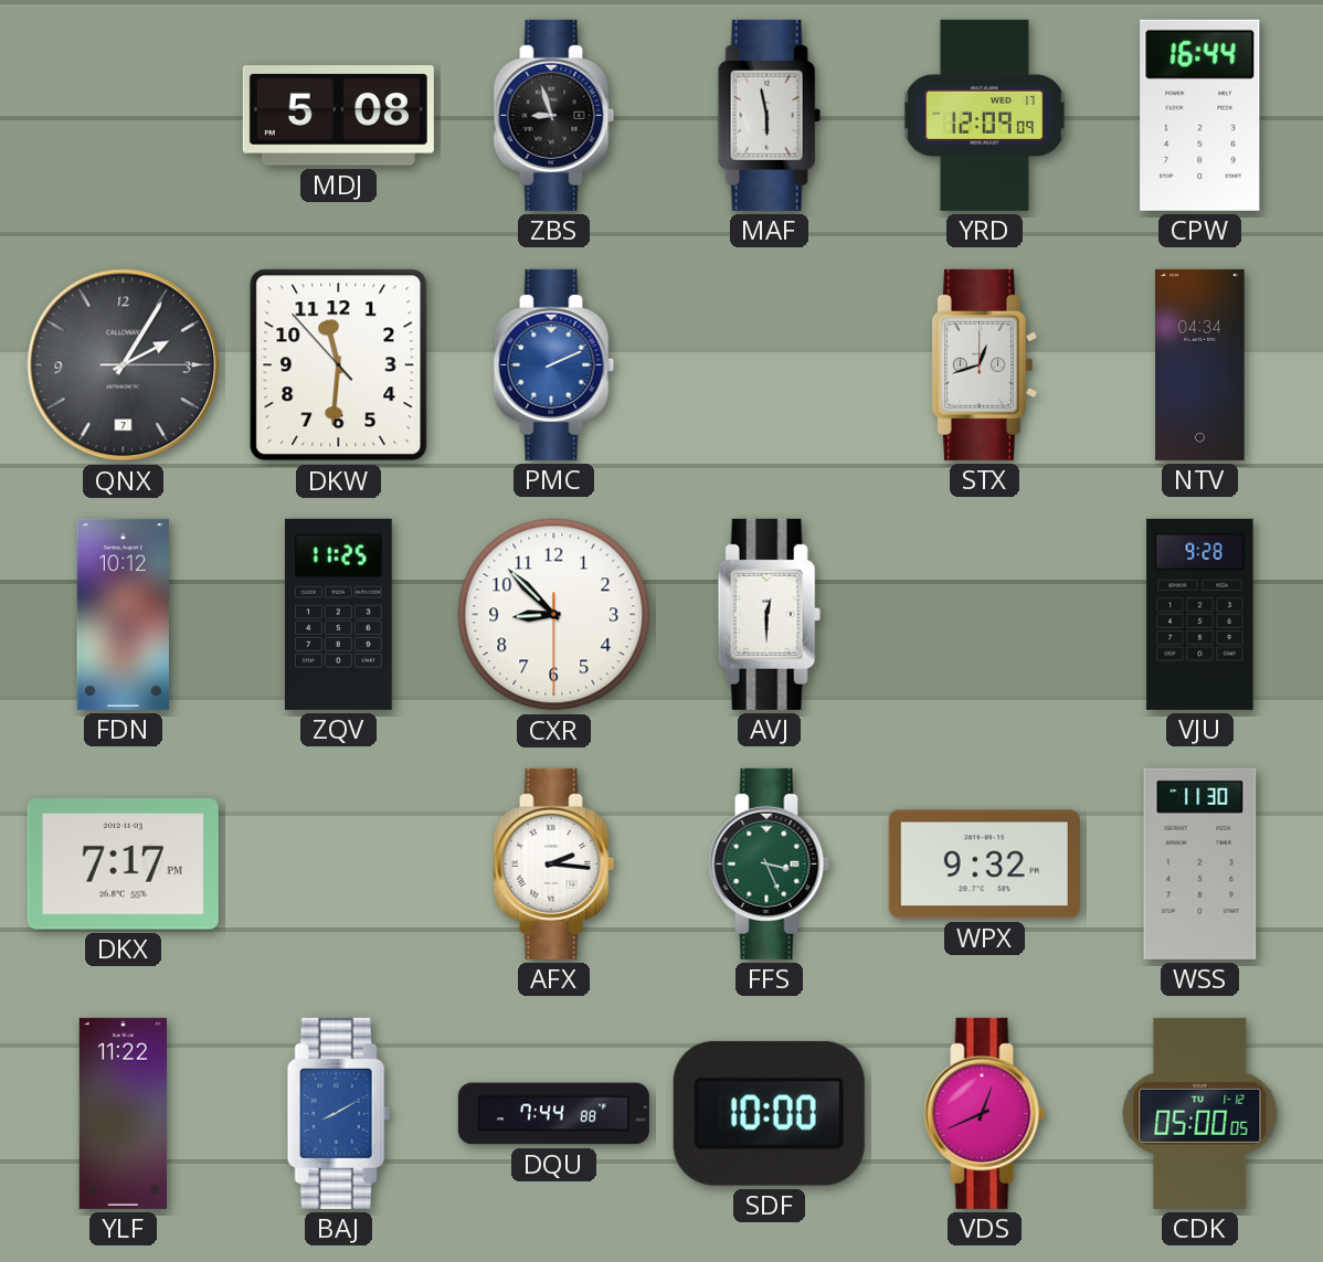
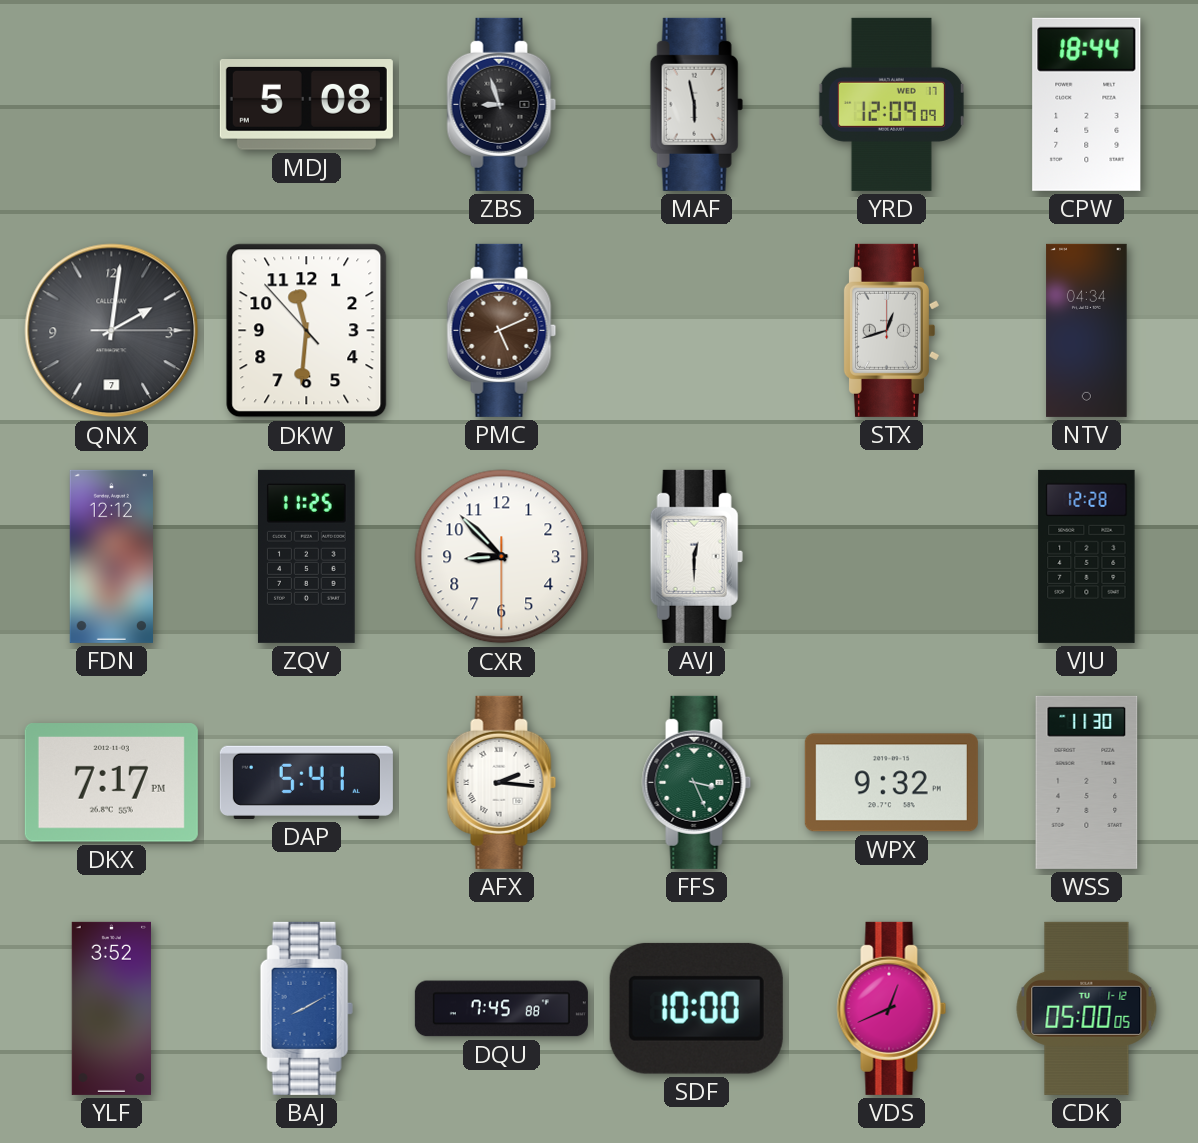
CPW: 16:44 -> 18:44
QNX: 2:05 -> 2:01
PMC: 2:11 -> 5:11
PMC dial: blue -> brown
FDN: 10:12 -> 12:12
VJU: 9:28 -> 12:28
DAP: none -> 5:41
YLF: 11:22 -> 3:52
DQU: 7:44 -> 7:45
